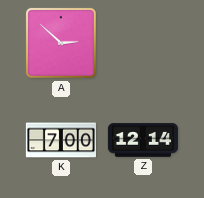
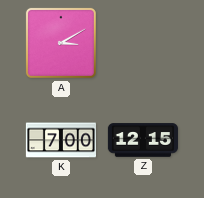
A: 2:52 -> 3:10
Z: 12:14 -> 12:15
